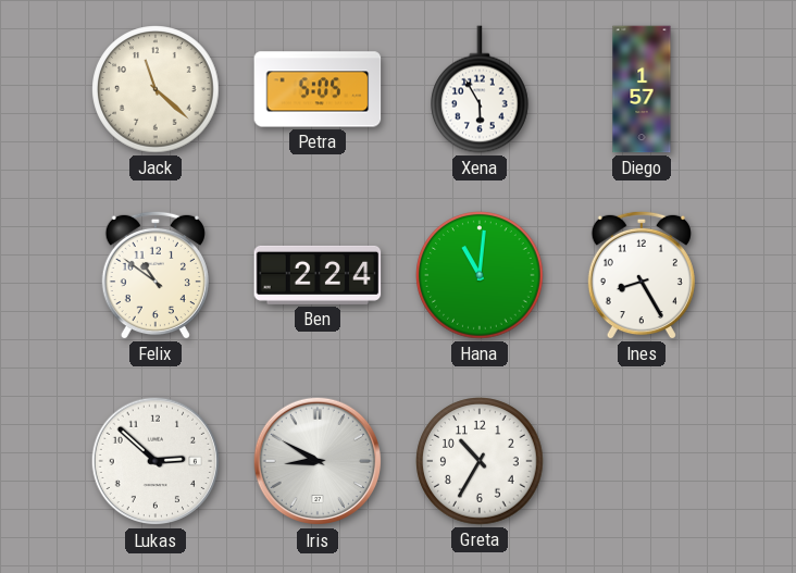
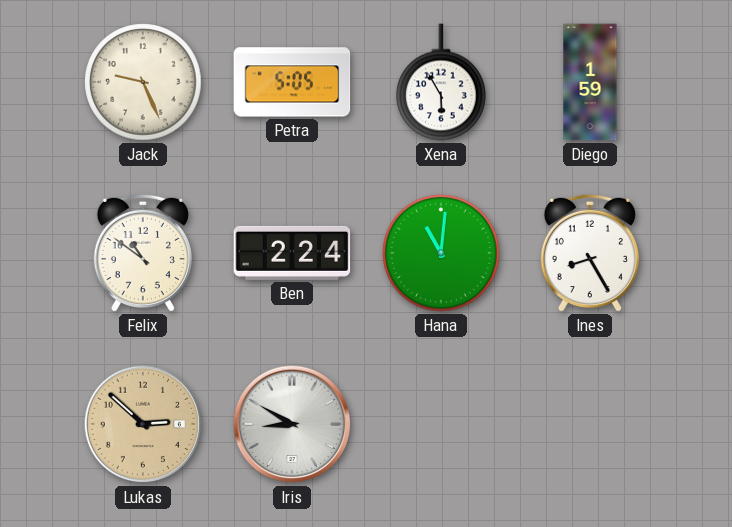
Jack: 11:22 -> 9:26
Diego: 1:57 -> 1:59
Lukas dial: white -> champagne
Greta: 10:35 -> none
